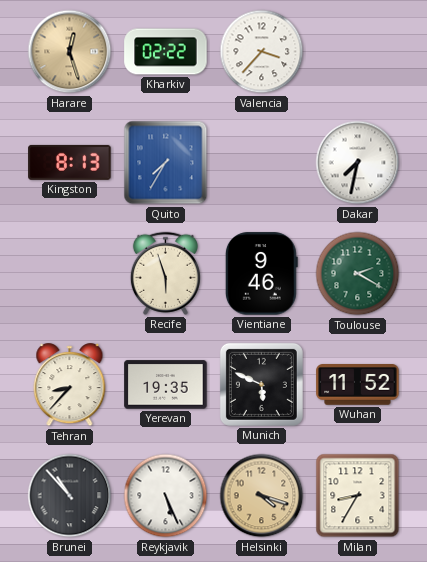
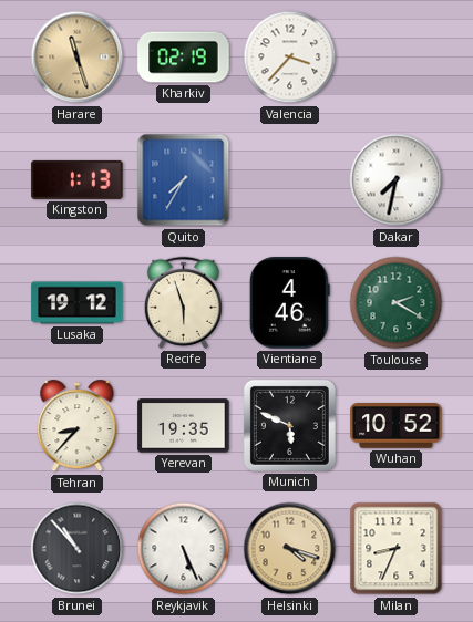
Harare: 12:27 -> 11:27
Kharkiv: 02:22 -> 02:19
Kingston: 8:13 -> 1:13
Lusaka: none -> 19:12
Vientiane: 9:46 -> 4:46
Wuhan: 11:52 -> 10:52
Milan: 8:35 -> 8:34
